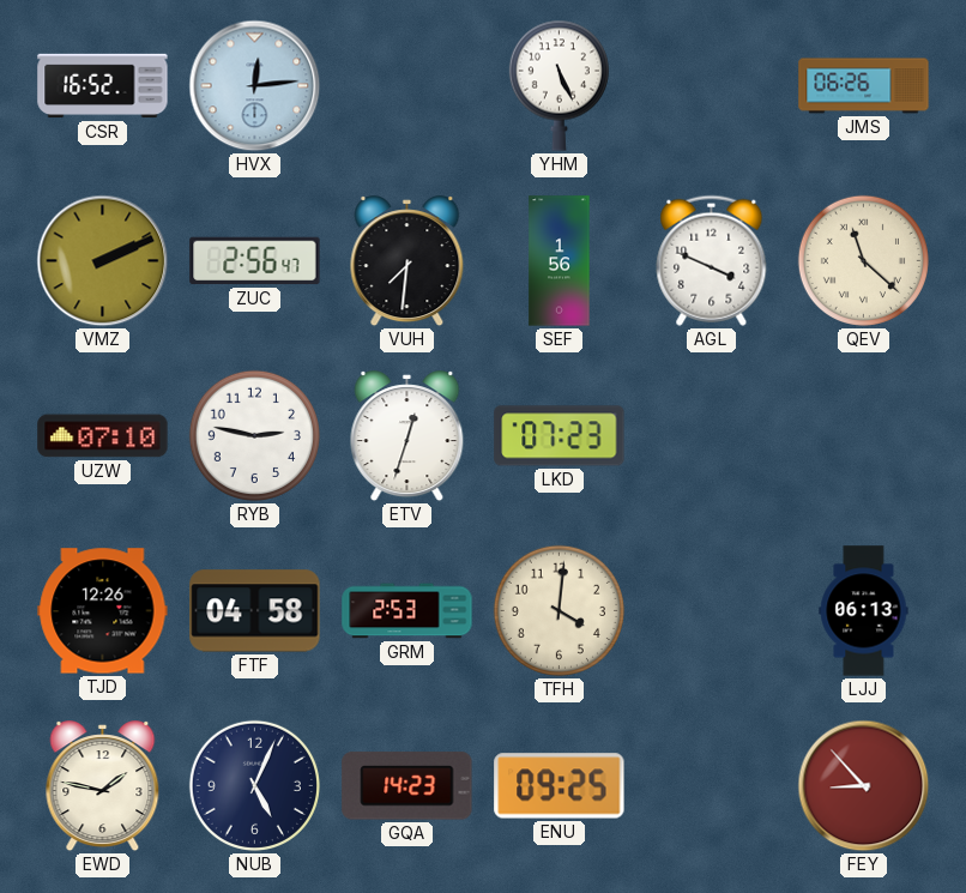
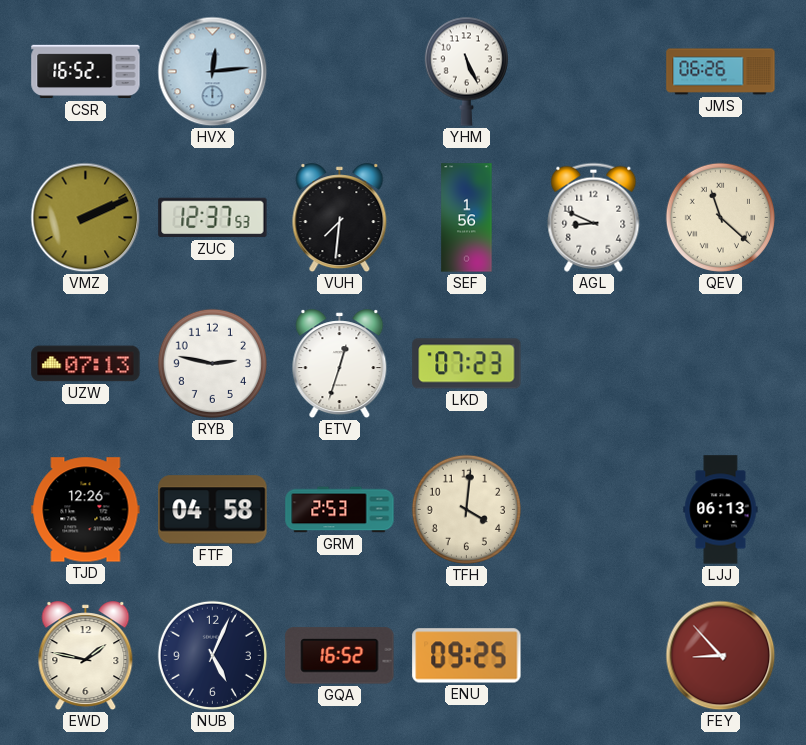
ZUC: 2:56 -> 12:37
AGL: 3:49 -> 8:49
UZW: 07:10 -> 07:13
GQA: 14:23 -> 16:52
